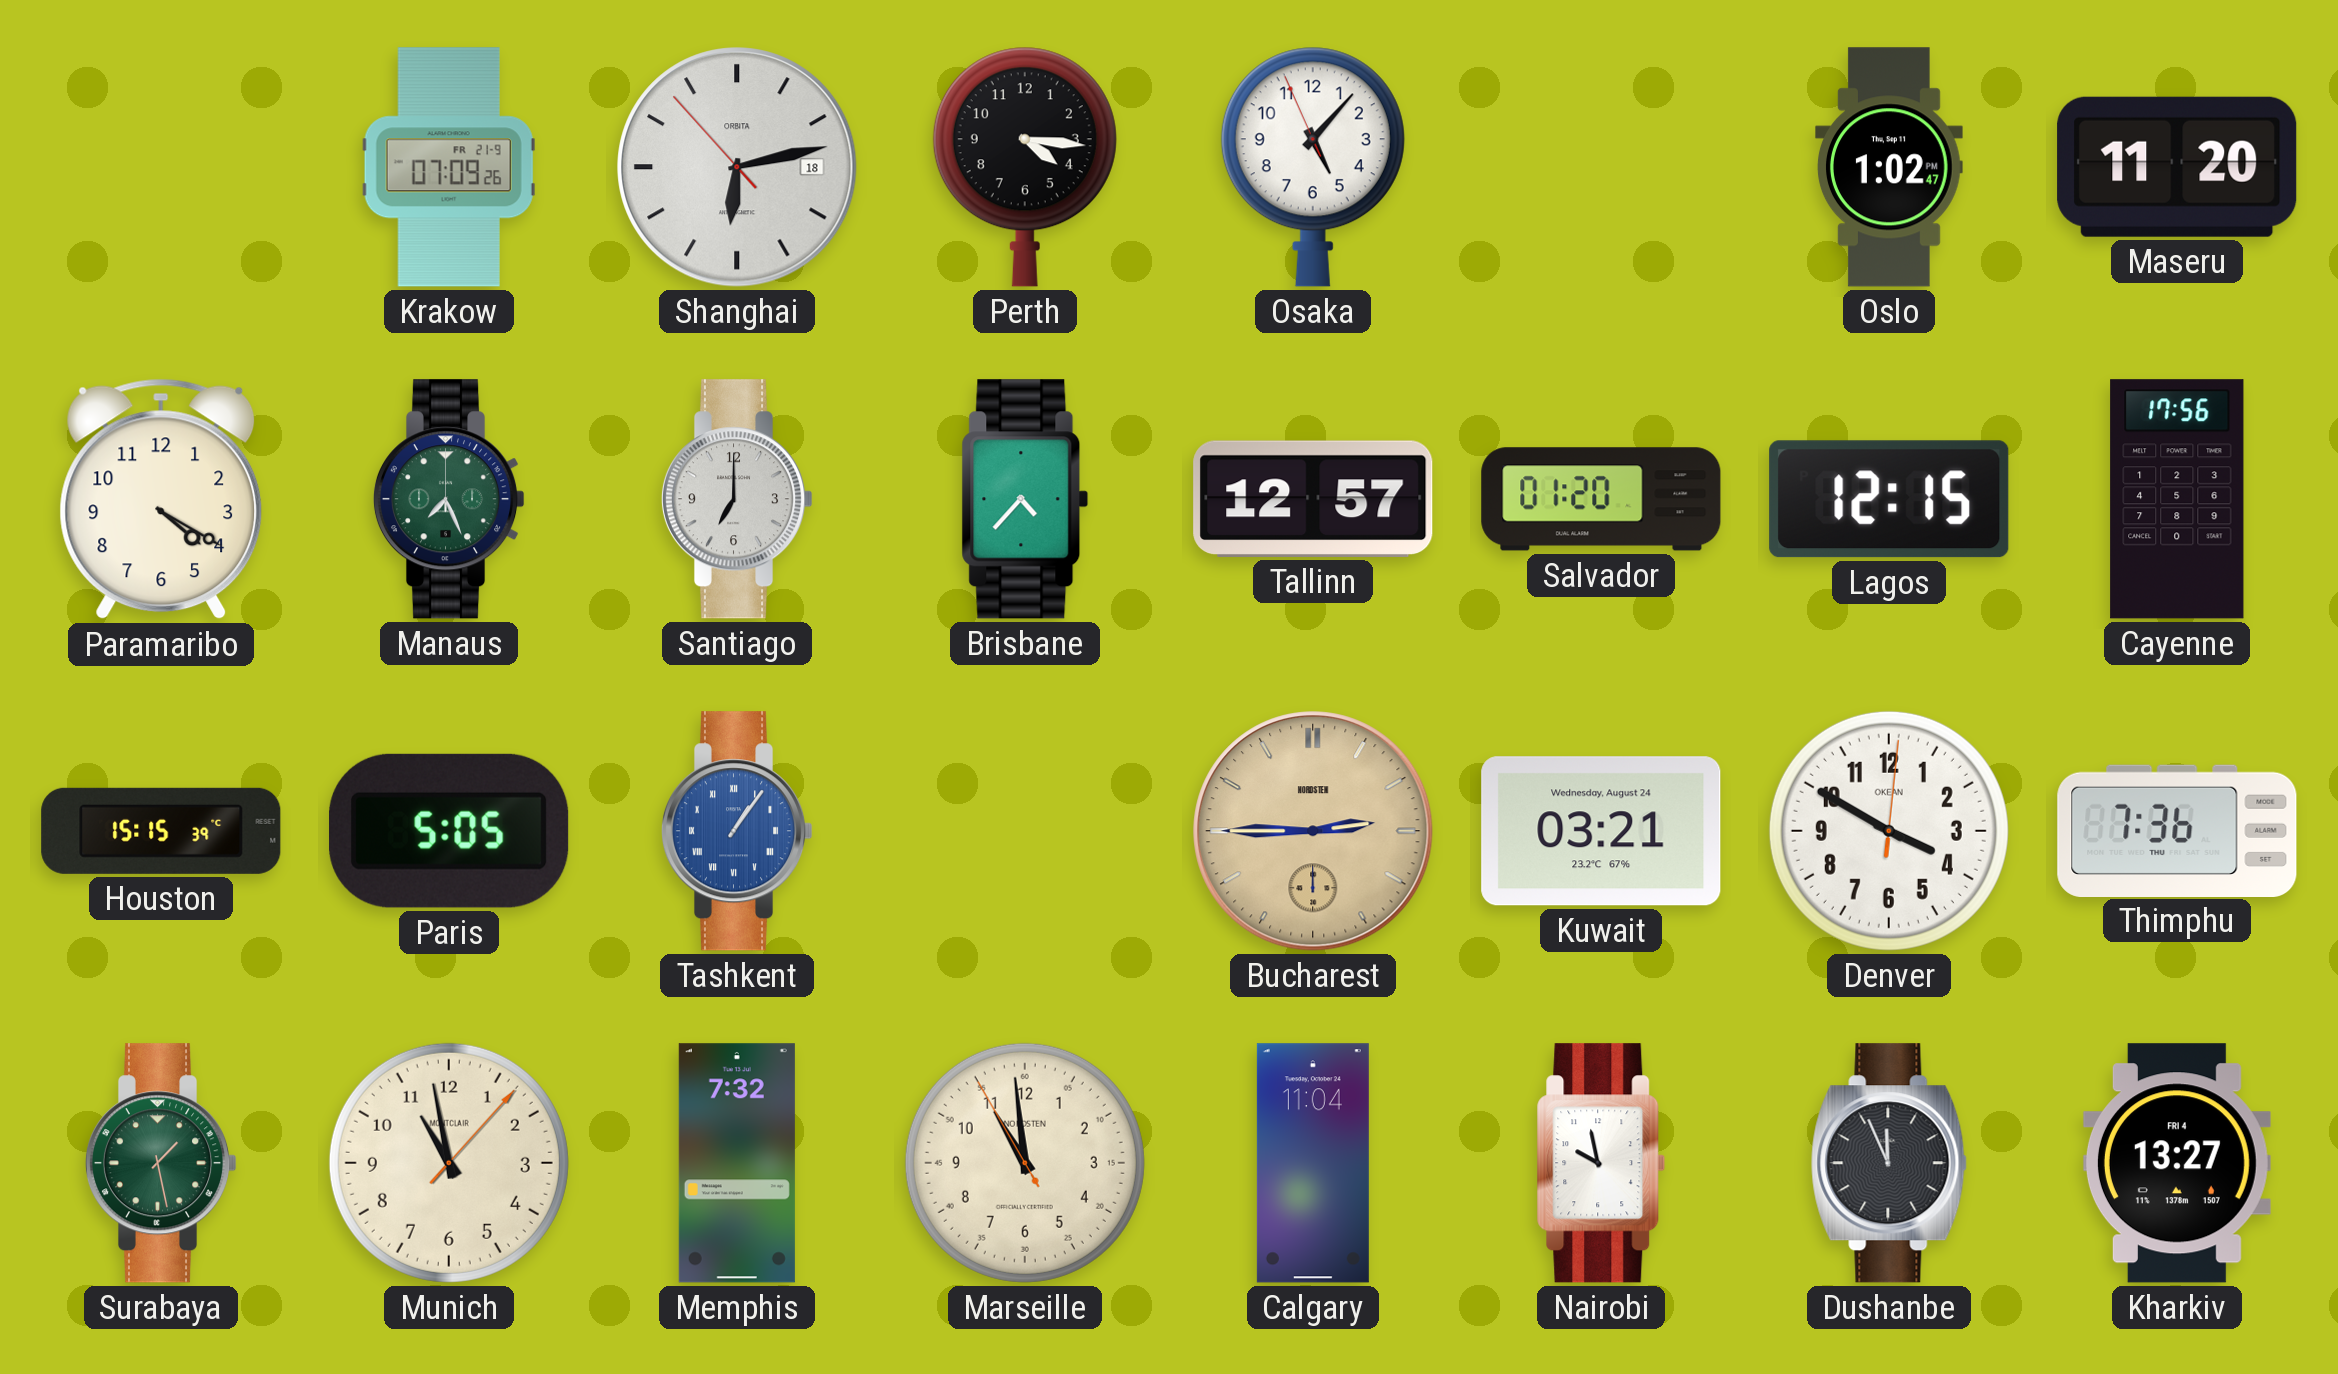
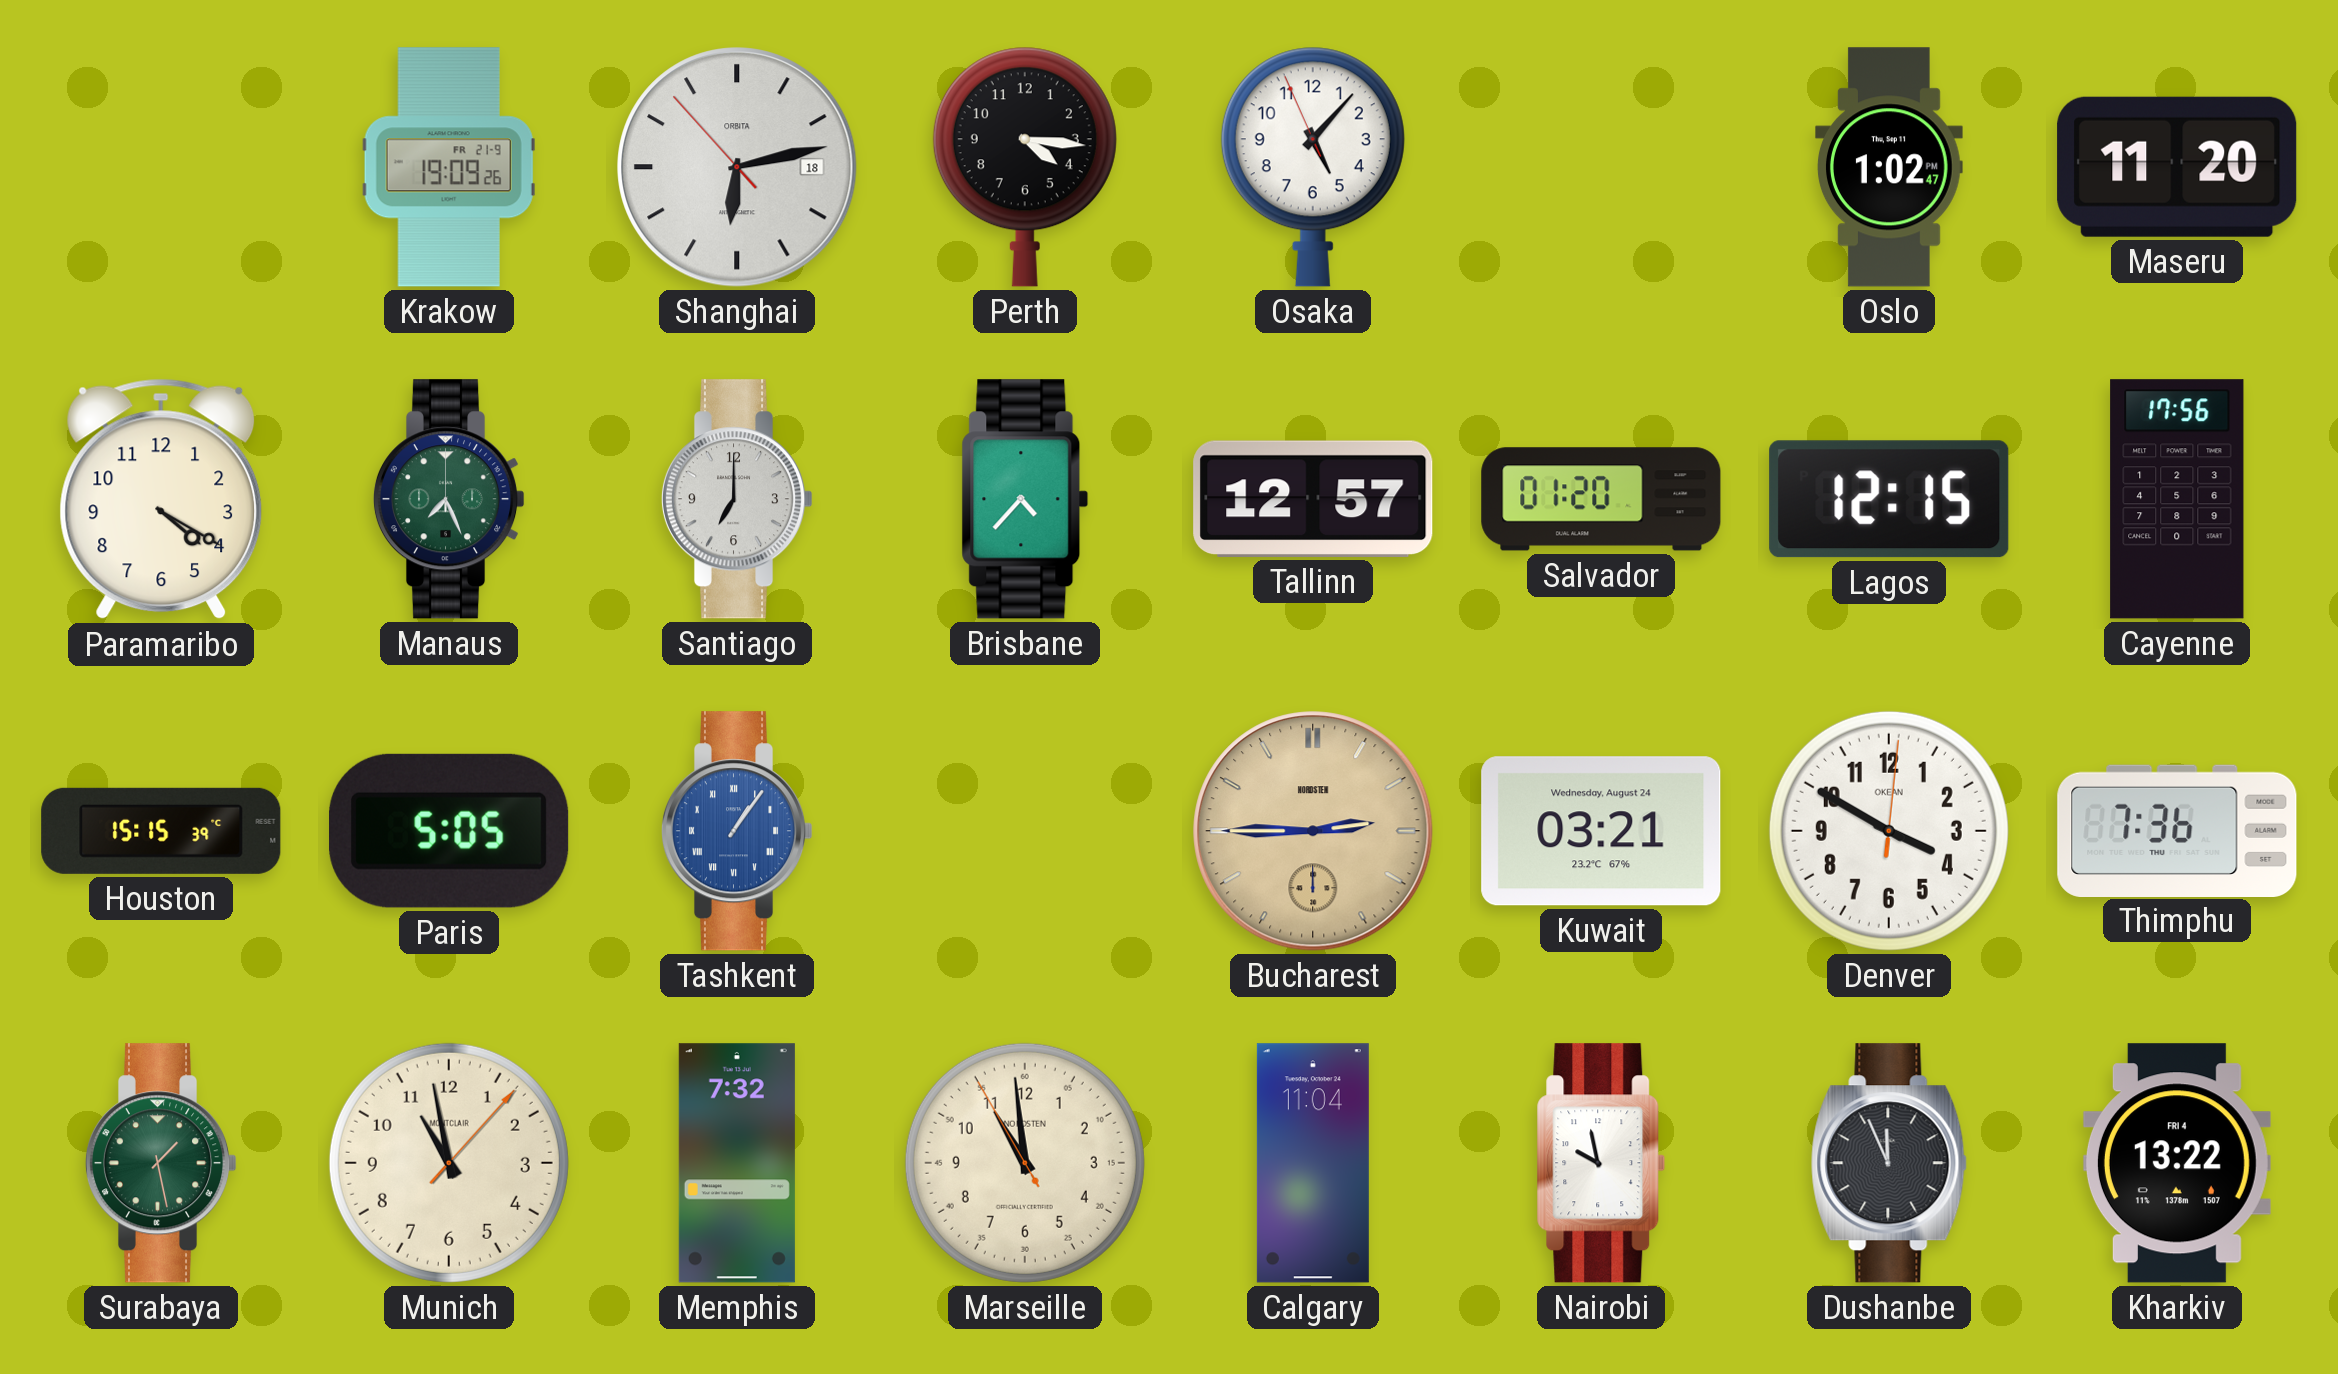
Krakow: 07:09 -> 19:09
Kharkiv: 13:27 -> 13:22
